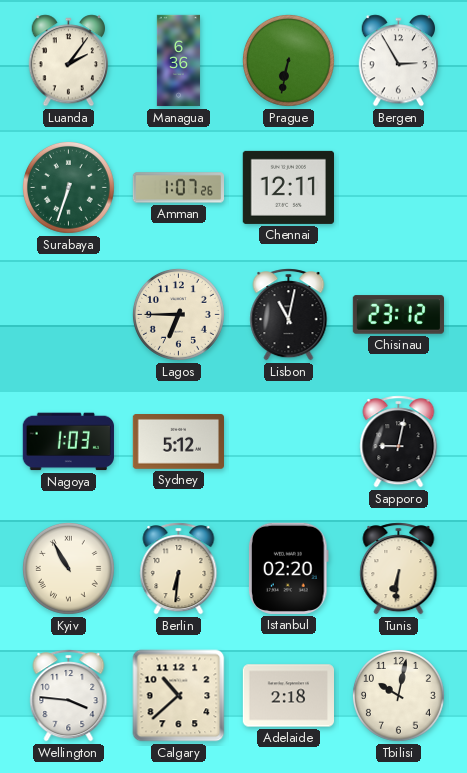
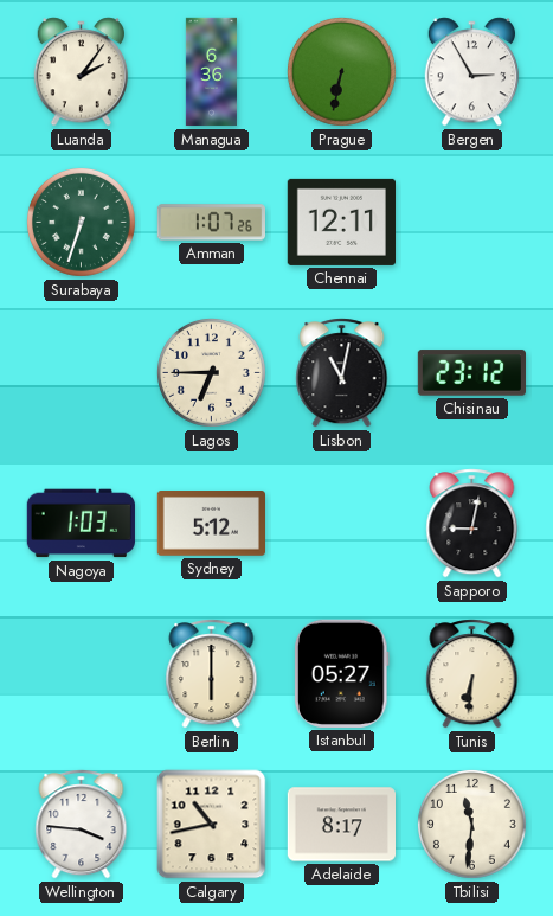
Kyiv: 10:55 -> none
Berlin: 6:31 -> 6:00
Istanbul: 02:20 -> 05:27
Calgary: 10:38 -> 10:43
Adelaide: 2:18 -> 8:17
Tbilisi: 10:02 -> 11:31
